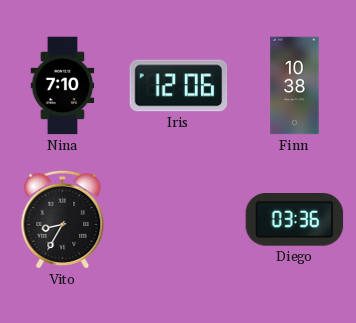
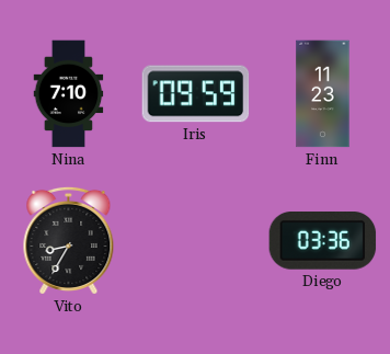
Iris: 12:06 -> 09:59
Finn: 10:38 -> 11:23
